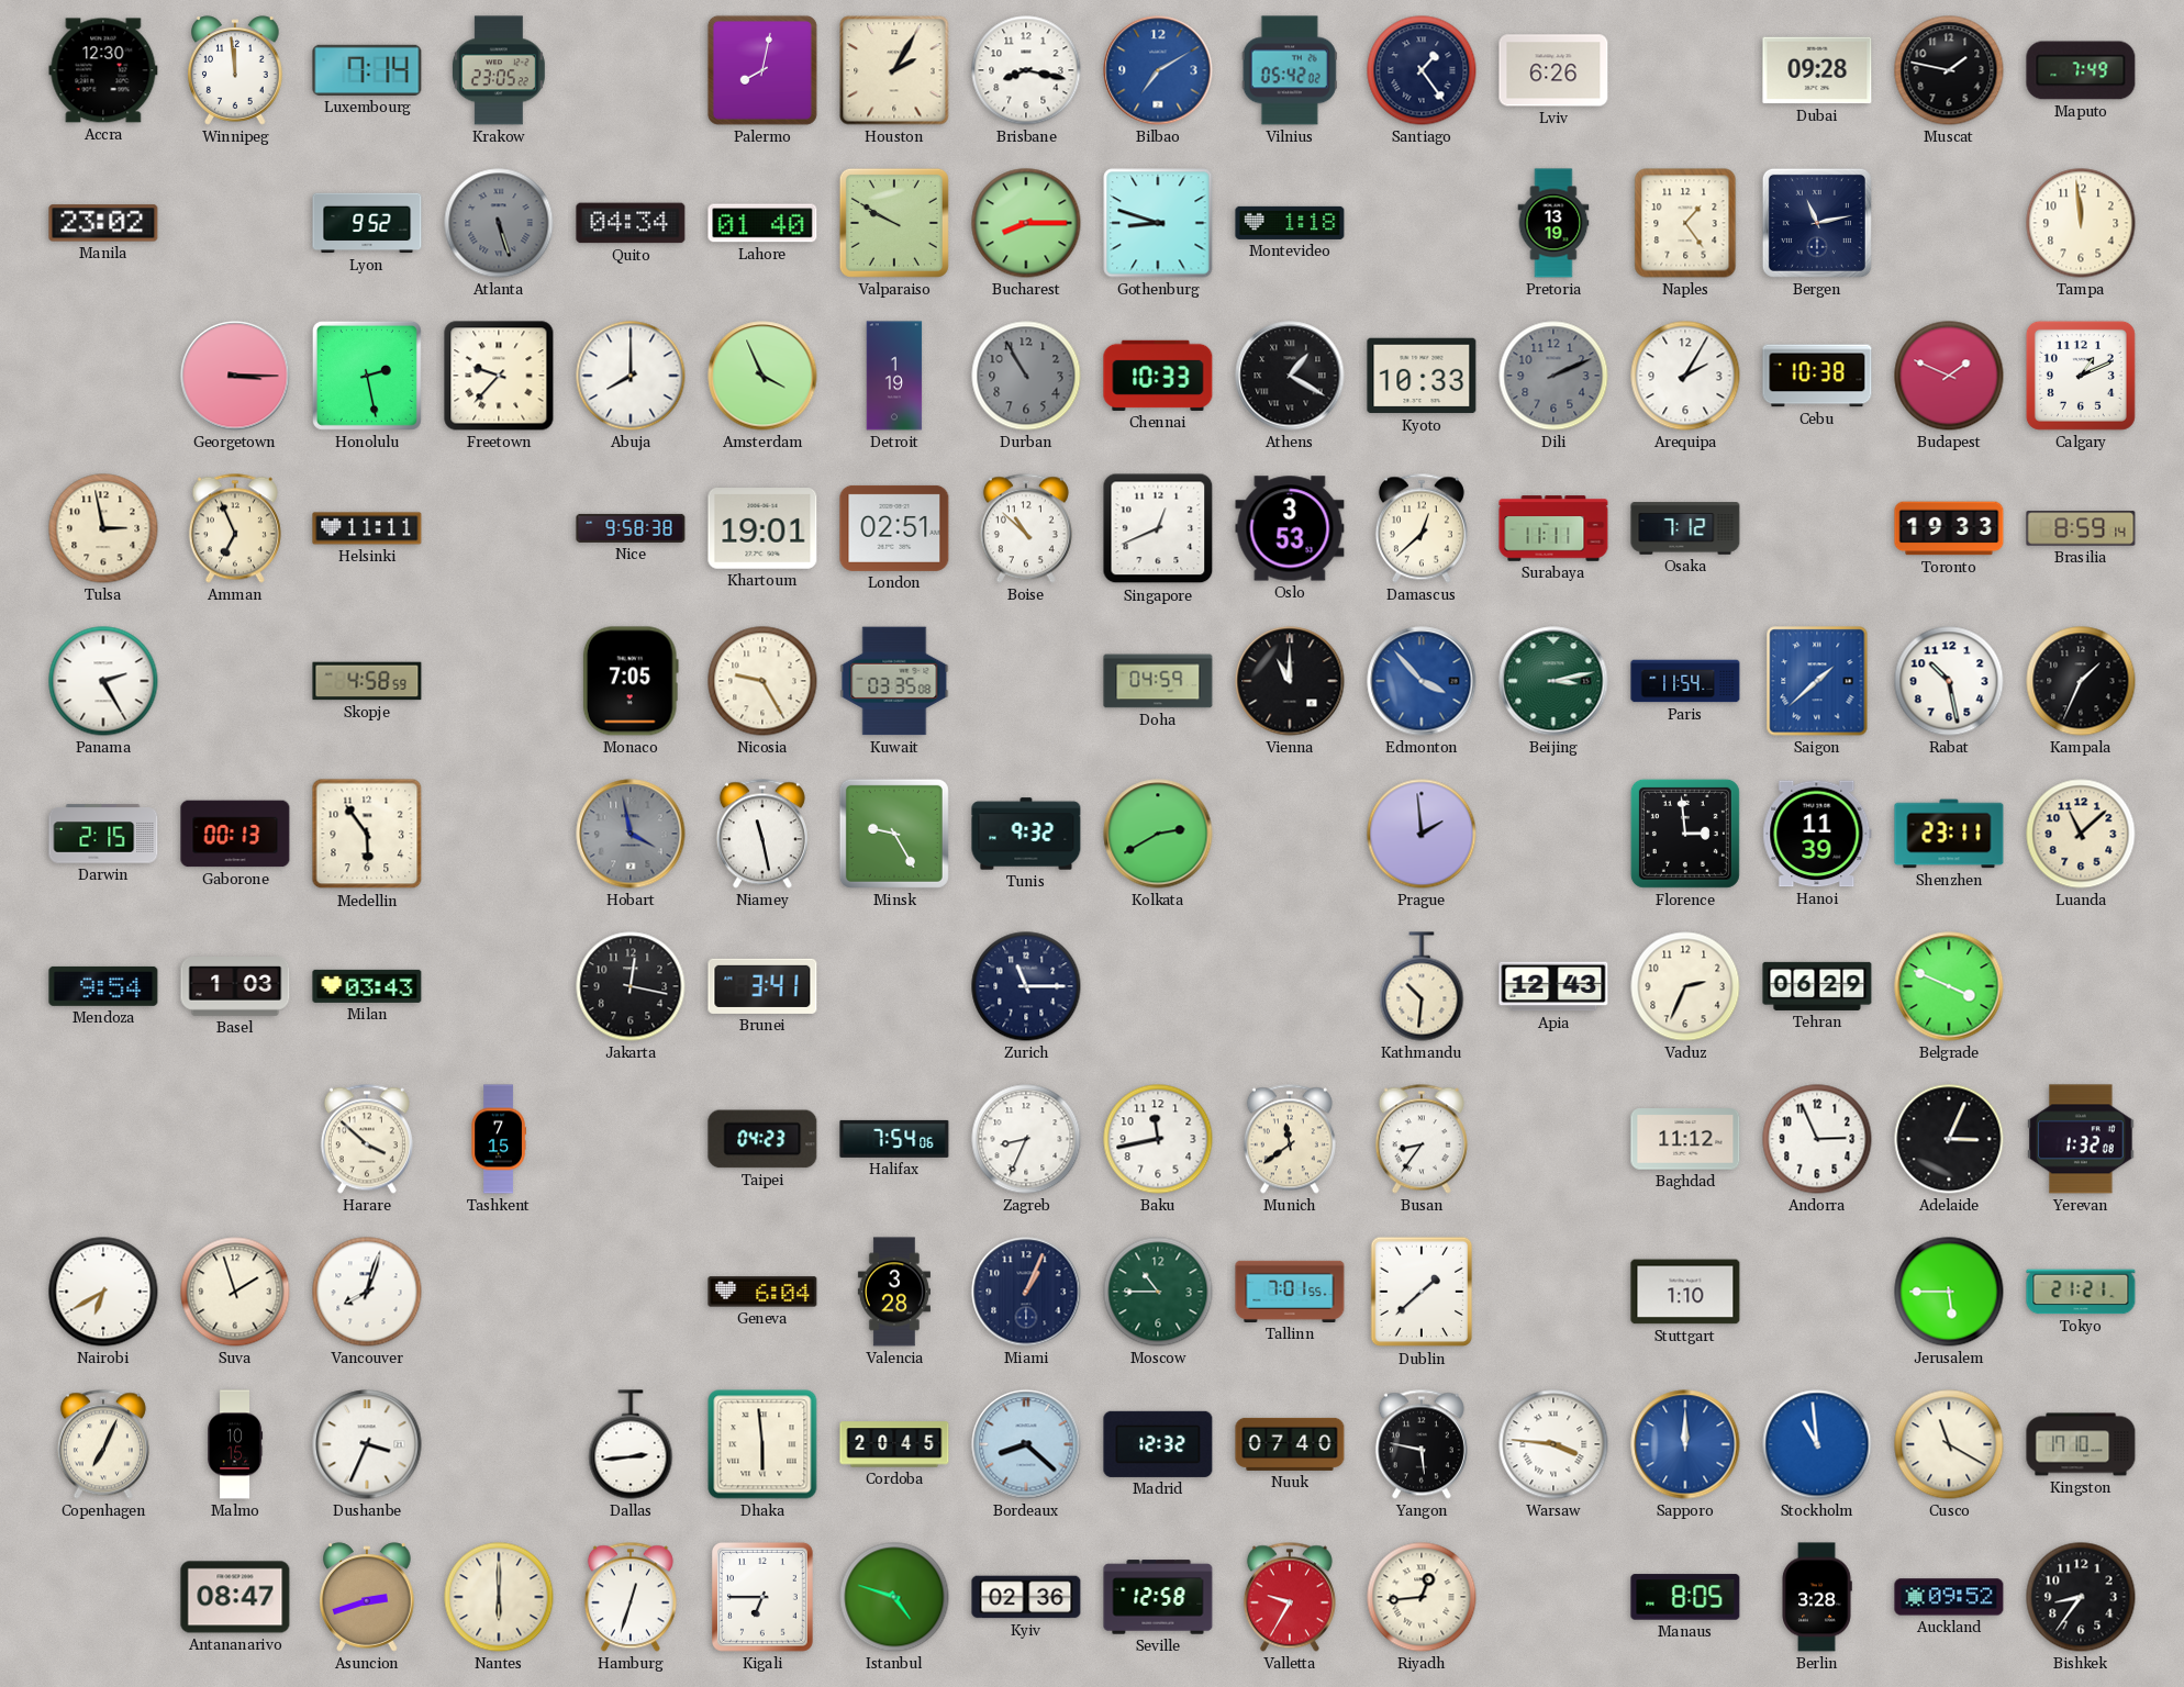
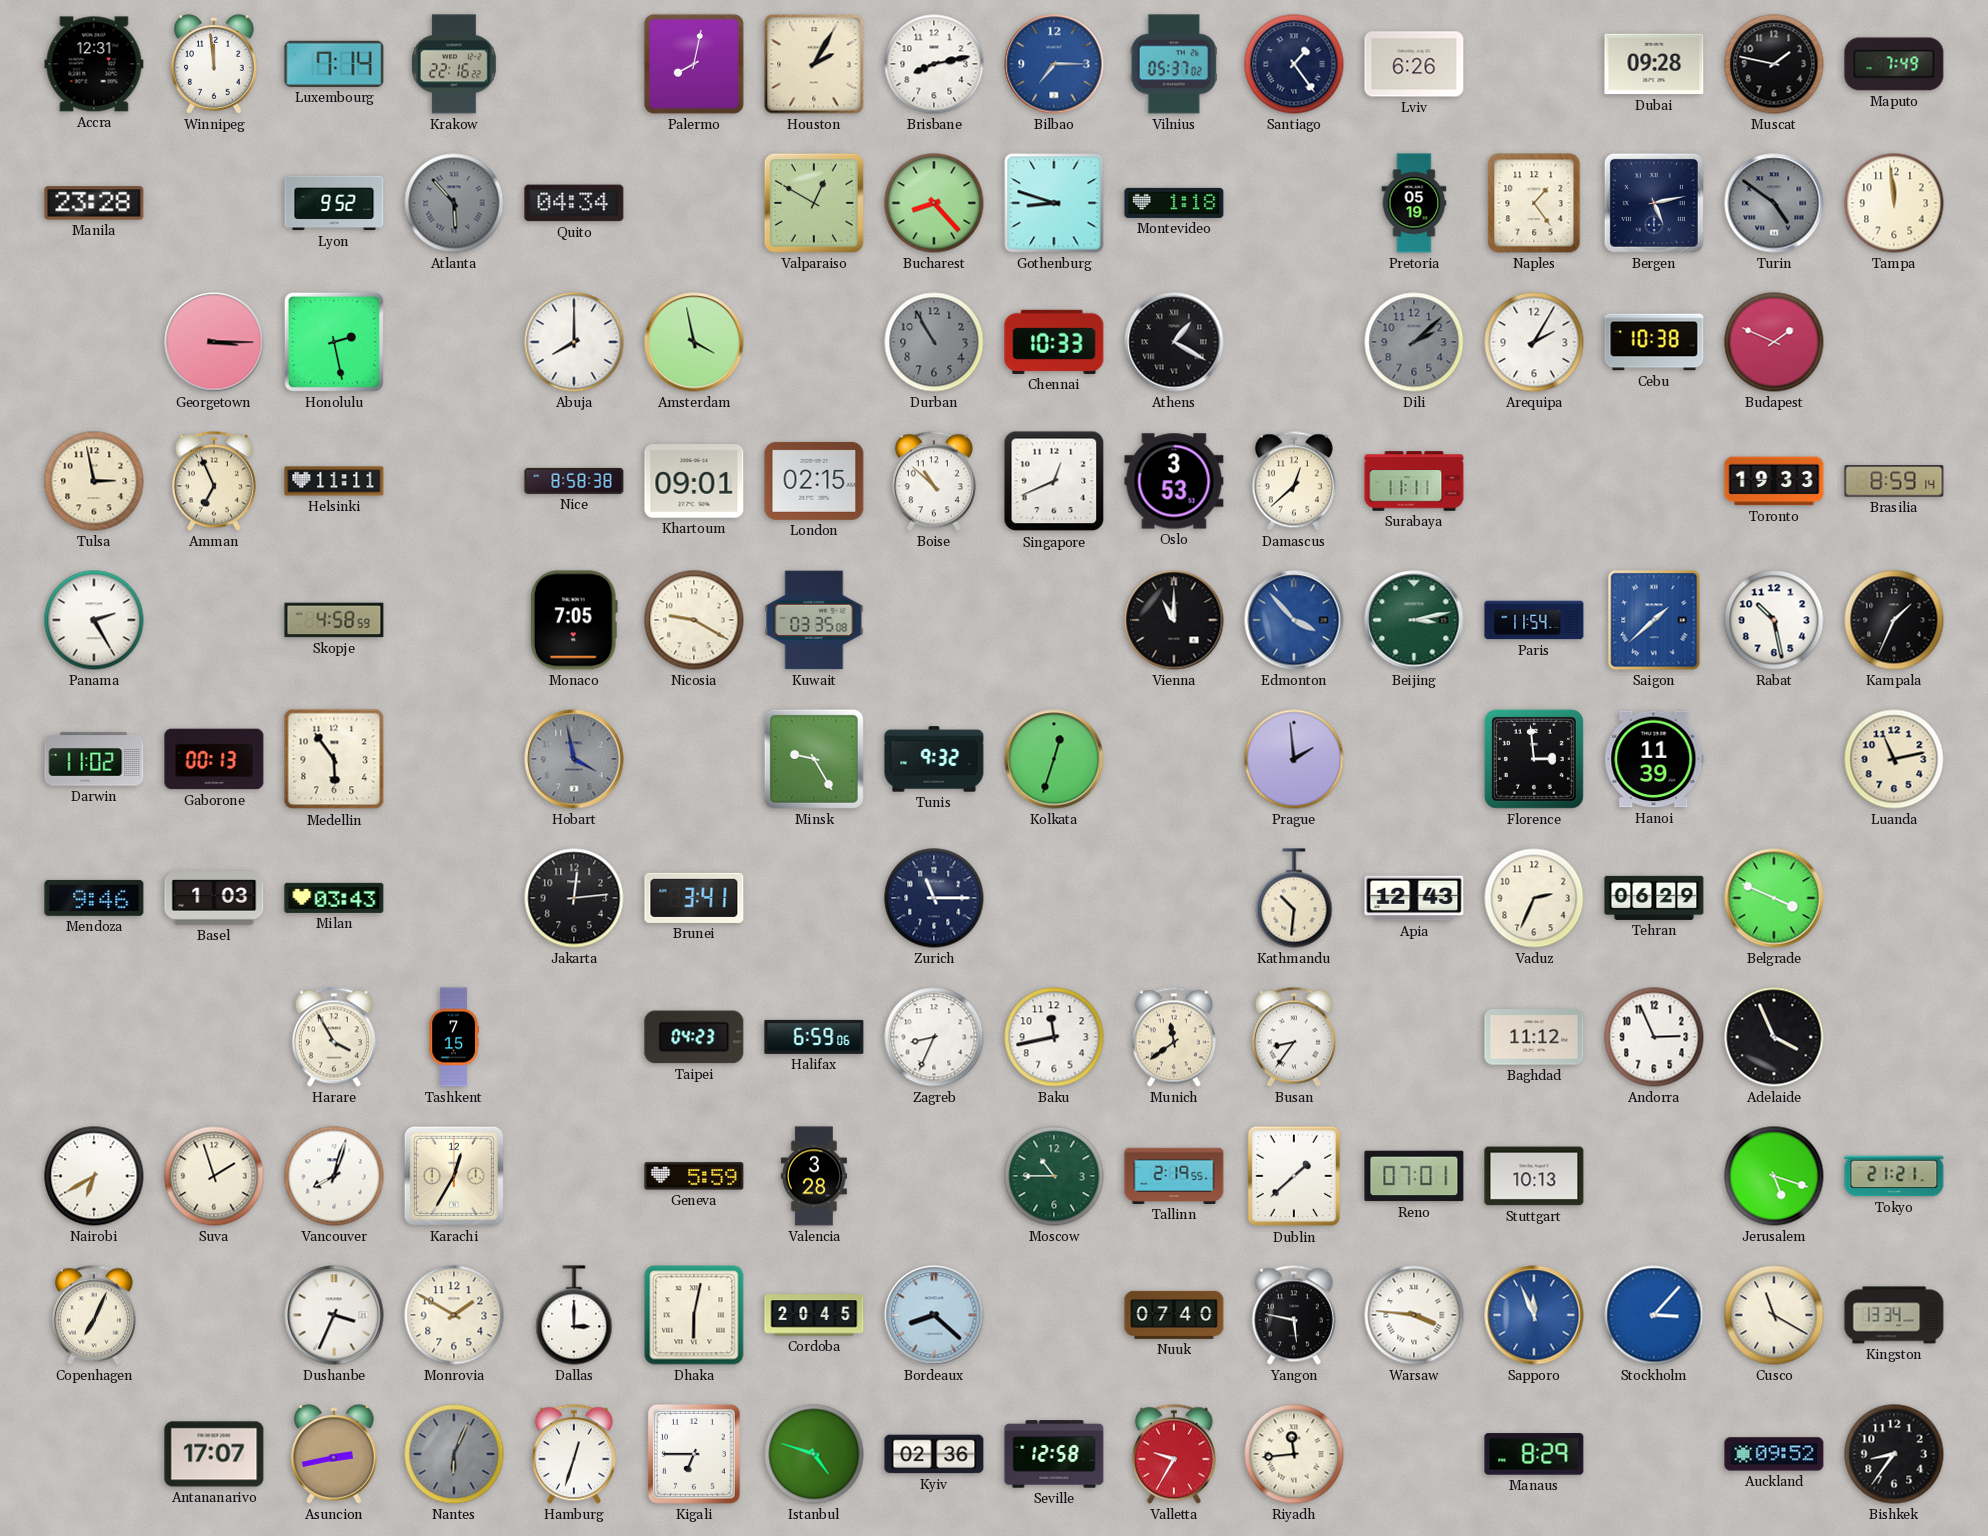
Accra: 12:30 -> 12:31
Krakow: 23:05 -> 22:16
Brisbane: 8:17 -> 8:13
Bilbao: 7:10 -> 7:15
Vilnius: 05:42 -> 05:37
Manila: 23:02 -> 23:28
Atlanta: 5:27 -> 5:53
Lahore: 01:40 -> none
Valparaiso: 9:50 -> 12:50
Bucharest: 8:15 -> 8:23
Pretoria: 13:19 -> 05:19
Bergen: 11:13 -> 5:13
Turin: none -> 4:51
Freetown: 9:37 -> none
Amsterdam: 3:56 -> 3:58
Detroit: 1:19 -> none
Kyoto: 10:33 -> none
Dili: 2:11 -> 2:08
Calgary: 1:11 -> none
Nice: 9:58 -> 8:58
Khartoum: 19:01 -> 09:01
London: 02:51 -> 02:15
Osaka: 7:12 -> none
Nicosia: 9:25 -> 9:20
Doha: 04:59 -> none
Darwin: 2:15 -> 11:02
Niamey: 11:28 -> none
Kolkata: 2:40 -> 12:33
Shenzhen: 23:11 -> none
Luanda: 11:08 -> 11:13
Mendoza: 9:54 -> 9:46
Jakarta: 12:17 -> 12:14
Harare: 3:52 -> 3:55
Halifax: 7:54 -> 6:59
Adelaide: 3:04 -> 3:56
Yerevan: 1:32 -> none
Karachi: none -> 12:35
Geneva: 6:04 -> 5:59
Miami: 1:04 -> none
Tallinn: 7:01 -> 2:19
Reno: none -> 07:01
Stuttgart: 1:10 -> 10:13
Jerusalem: 5:45 -> 5:18
Malmo: 10:15 -> none
Monrovia: none -> 1:50
Dallas: 2:44 -> 3:00
Dhaka: 5:59 -> 6:02
Madrid: 12:32 -> none
Sapporo: 12:00 -> 11:56
Stockholm: 10:59 -> 3:07
Kingston: 17:10 -> 13:34
Antananarivo: 08:47 -> 17:07
Asuncion: 2:42 -> 2:43
Nantes: 6:00 -> 6:04
Nantes dial: cream -> grey
Riyadh: 12:44 -> 11:44
Manaus: 8:05 -> 8:29
Berlin: 3:28 -> none
